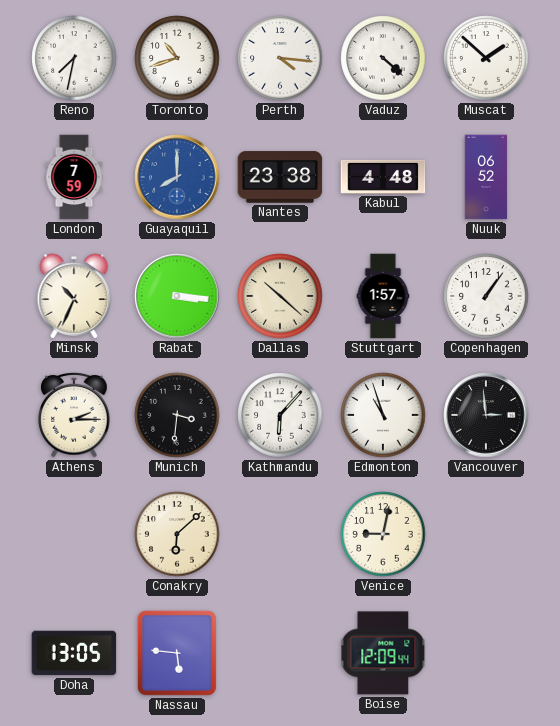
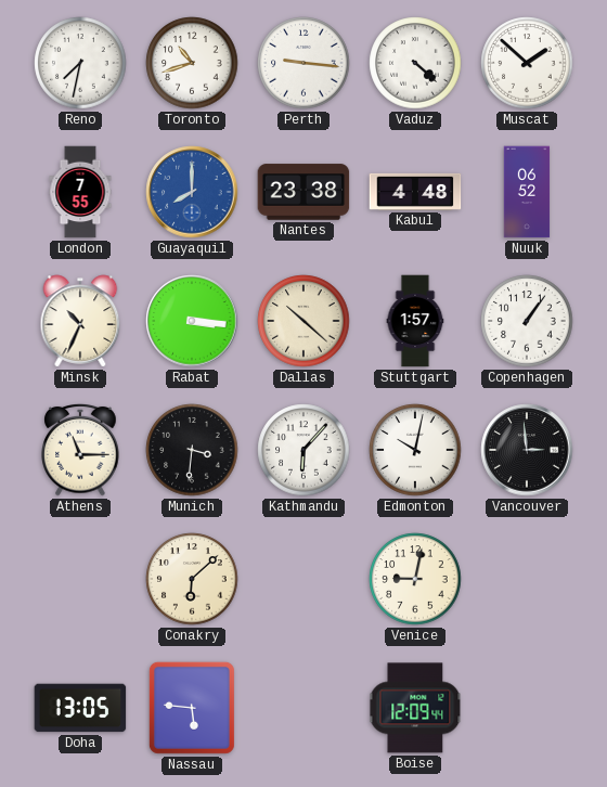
Perth: 4:16 -> 9:16
London: 7:59 -> 7:55
Athens: 2:15 -> 11:15
Edmonton: 10:57 -> 10:02
